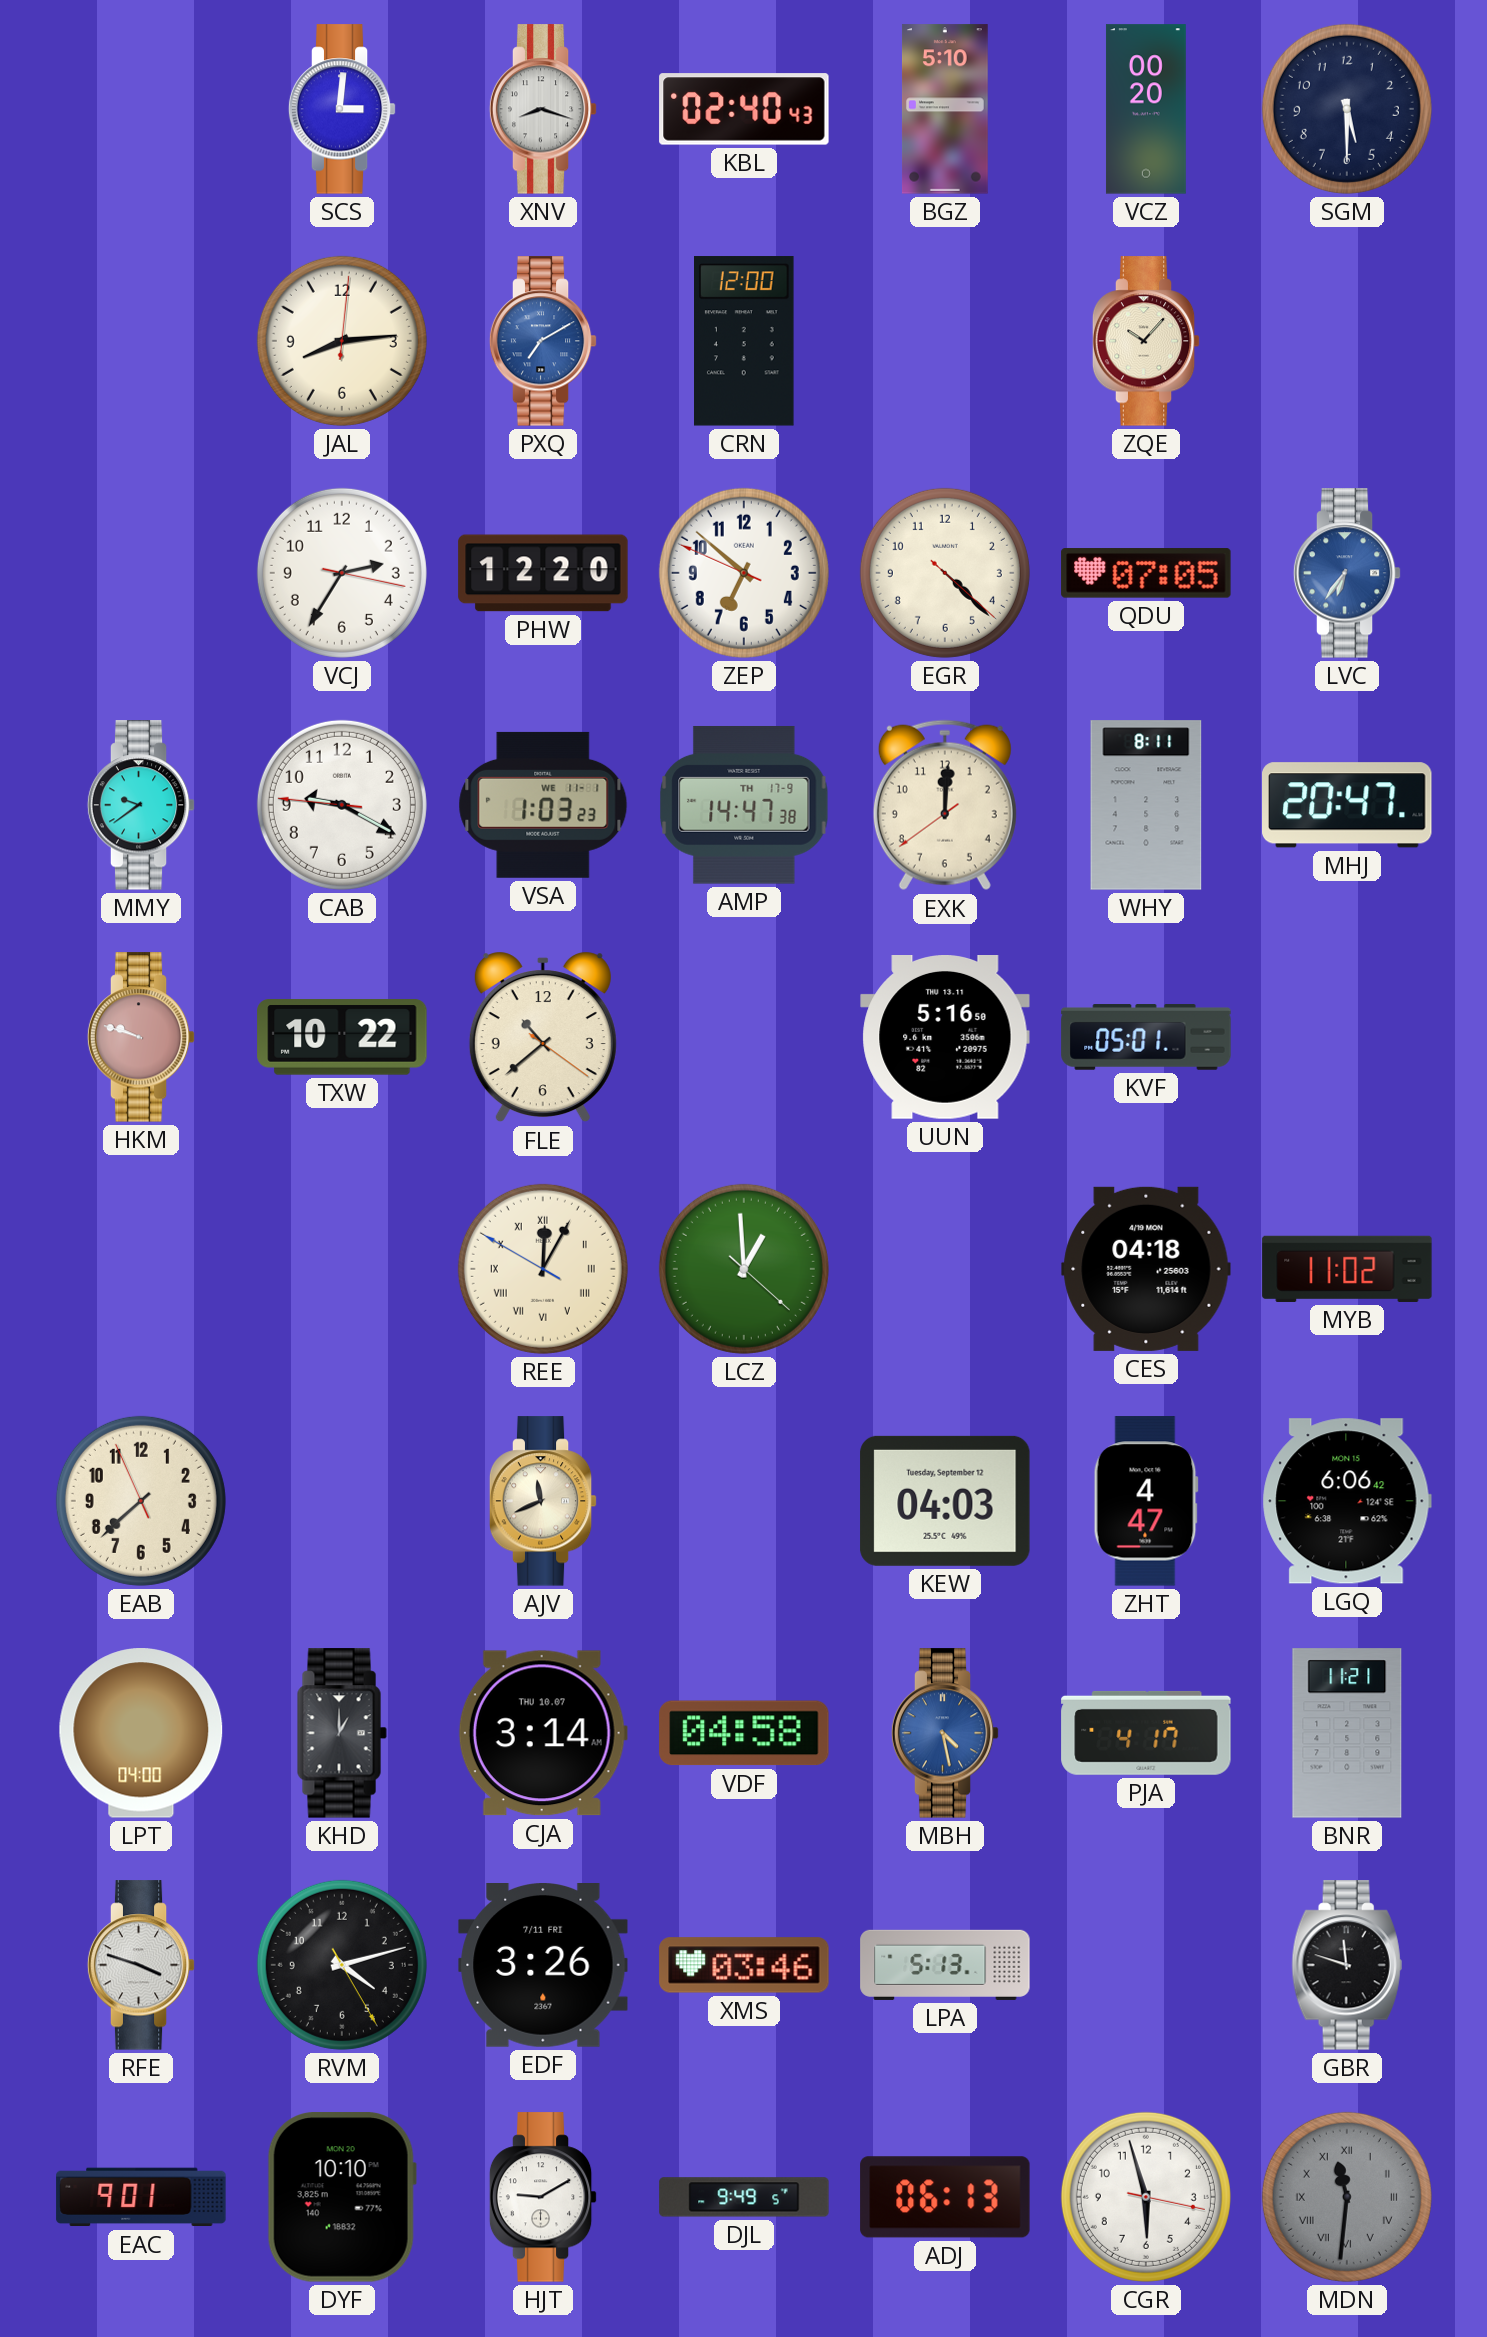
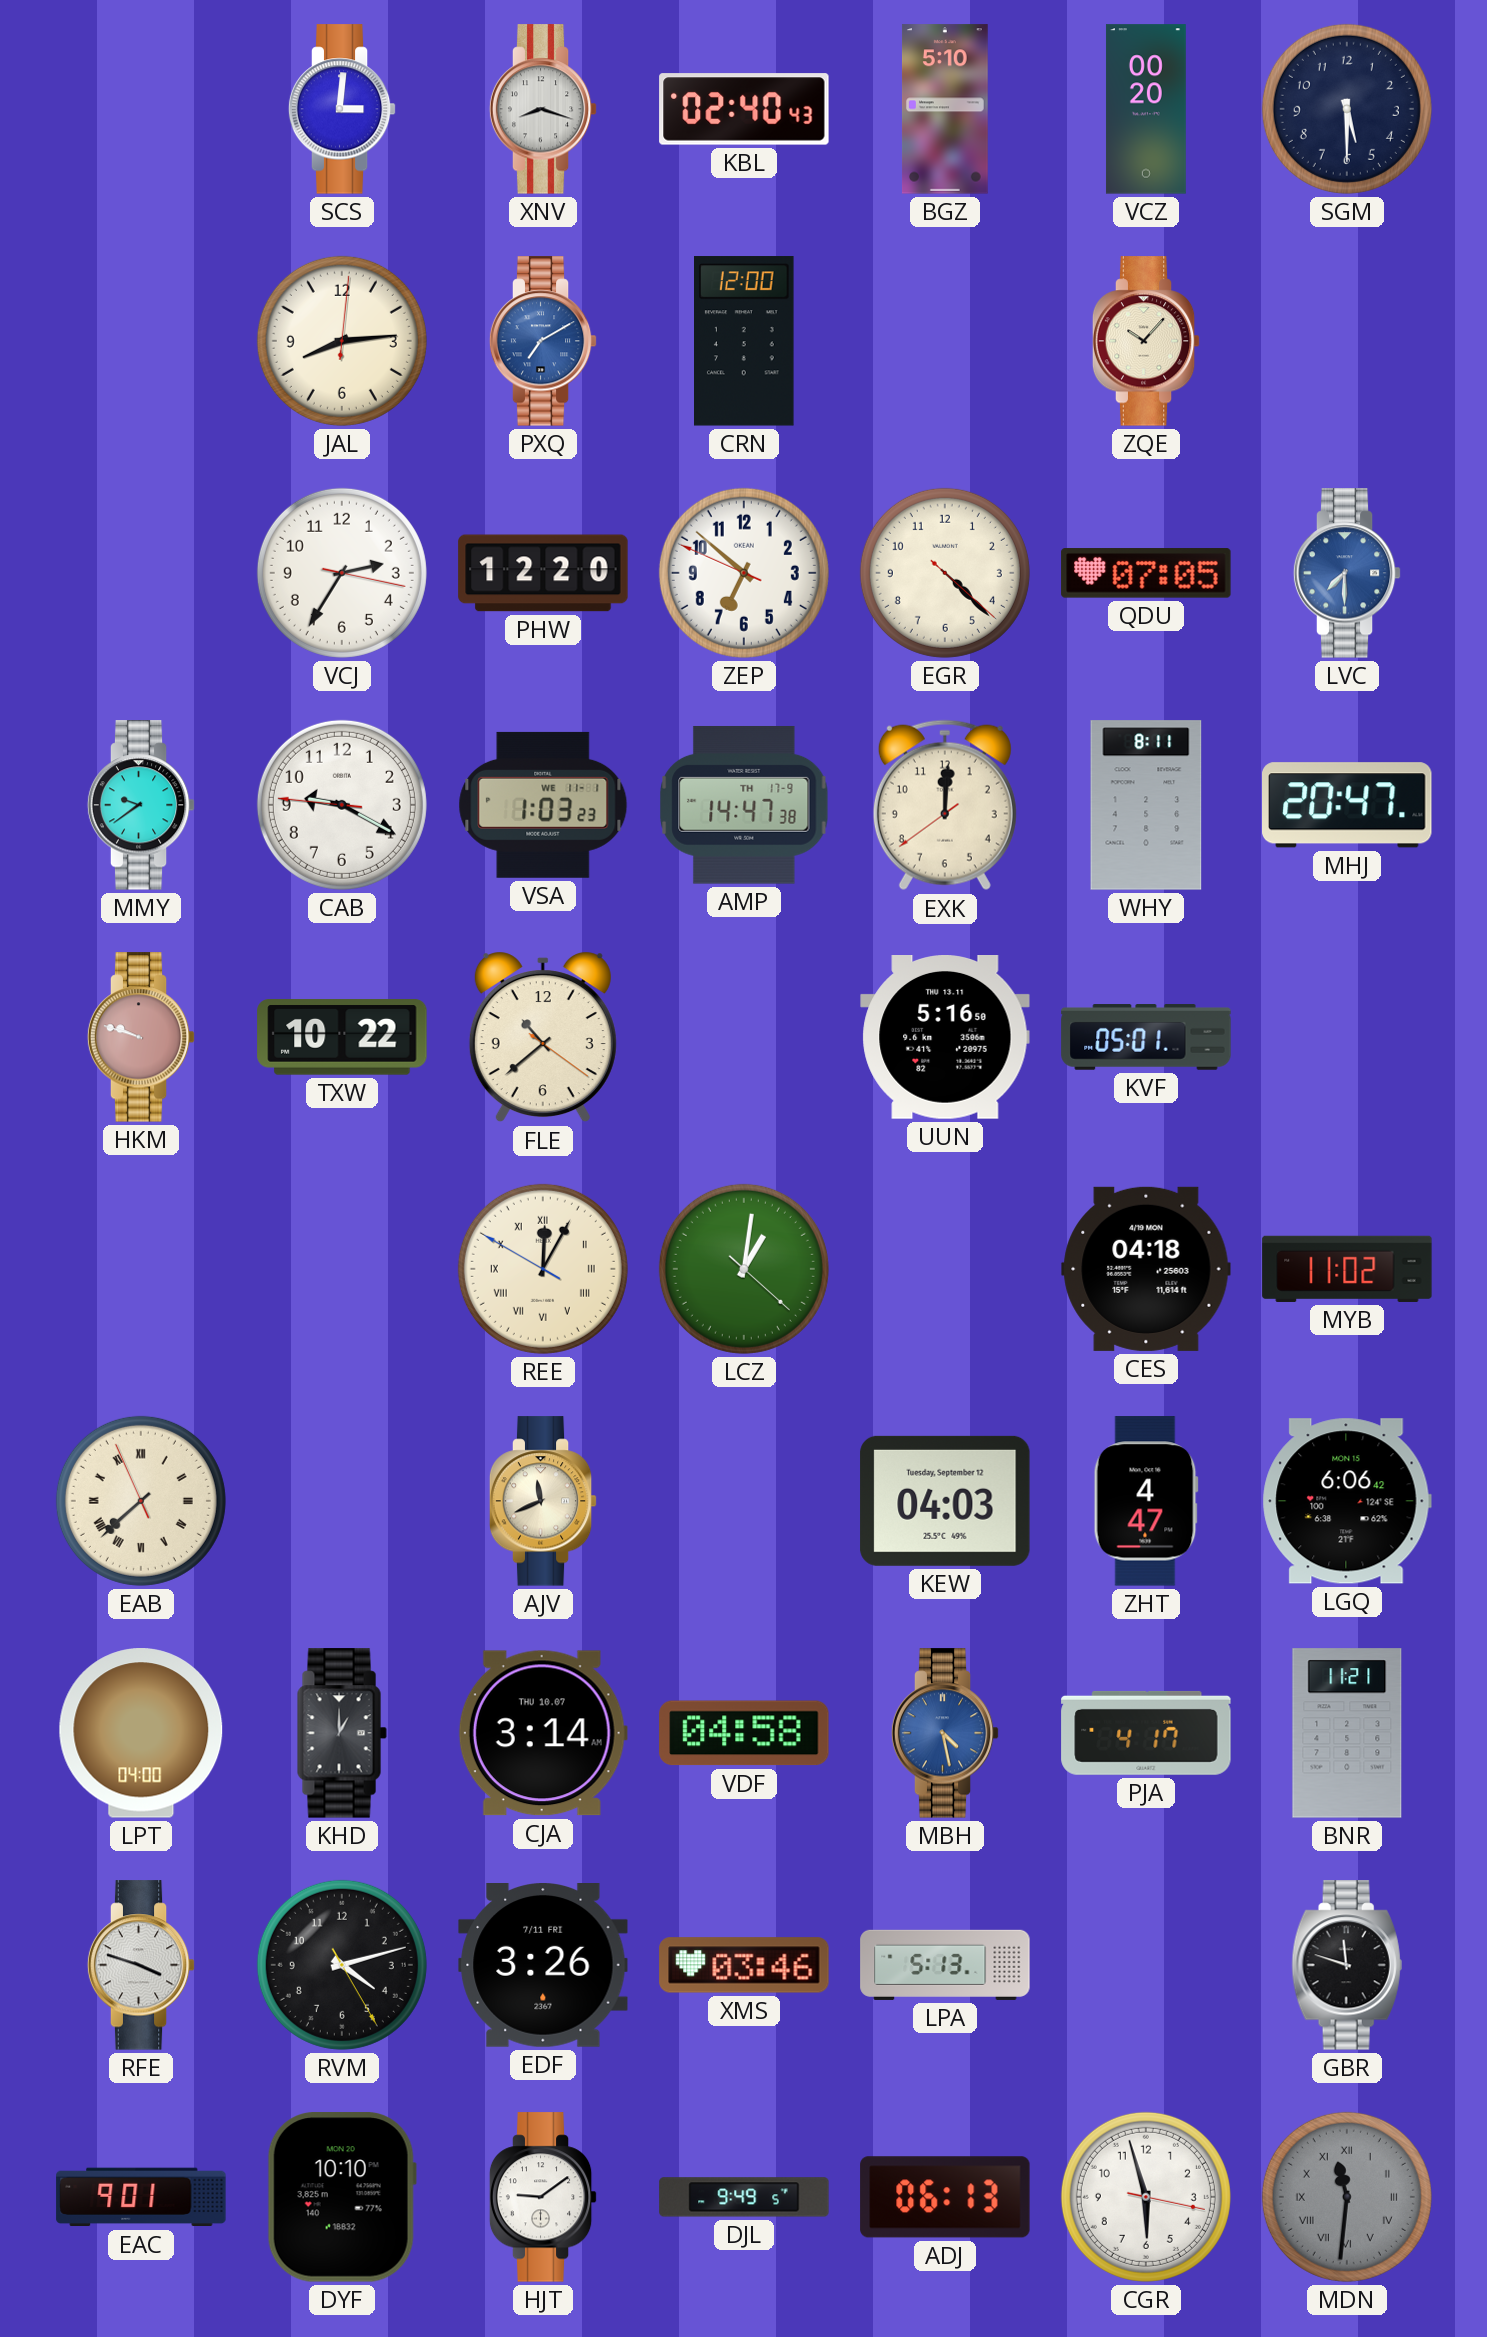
LVC: 6:36 -> 7:30
LCZ: 12:59 -> 1:01
EAB numerals: Arabic -> Roman
HJT: 9:10 -> 9:09
